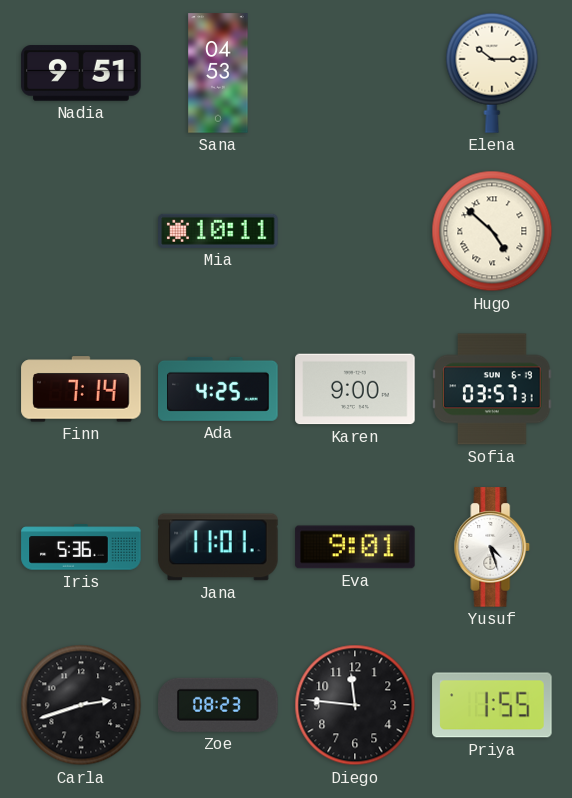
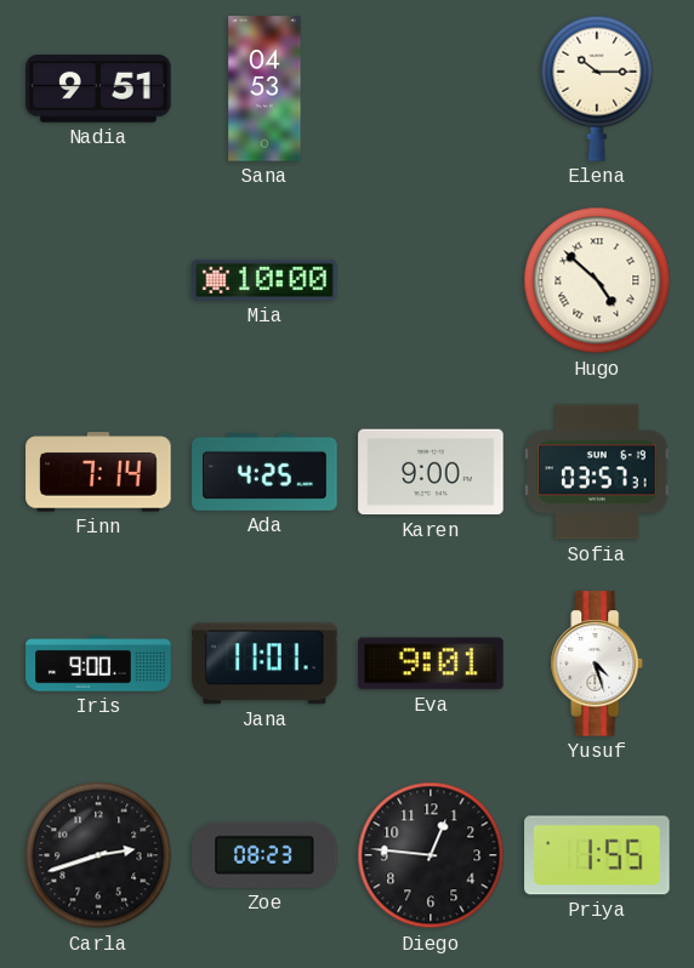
Mia: 10:11 -> 10:00
Iris: 5:36 -> 9:00
Diego: 11:46 -> 12:46
